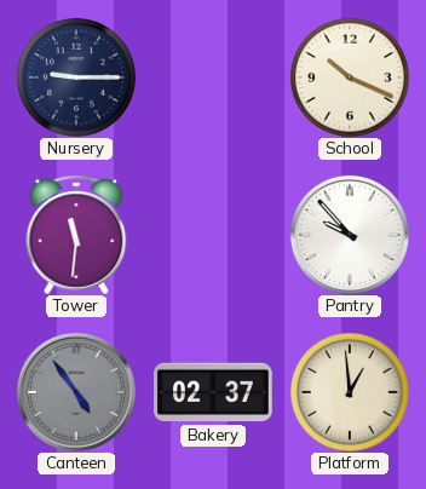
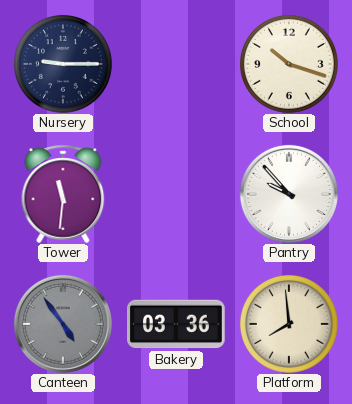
School: 10:19 -> 10:18
Bakery: 02:37 -> 03:36
Platform: 12:59 -> 7:59
